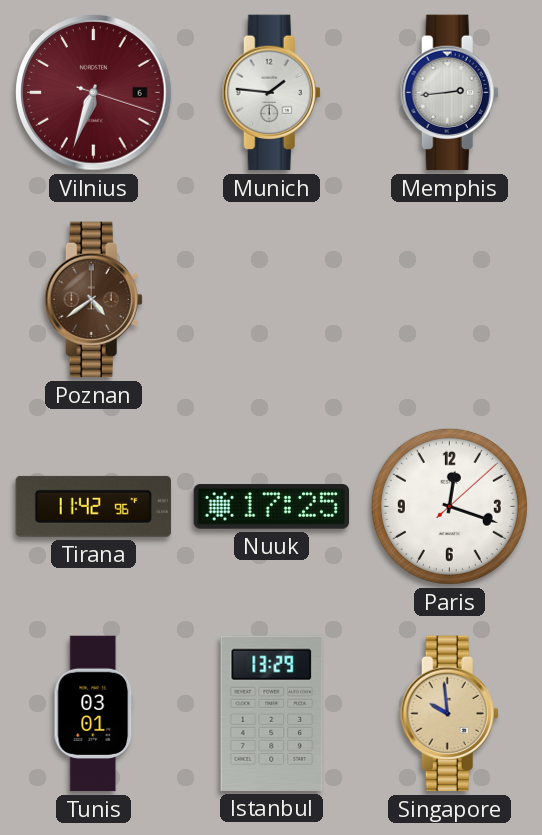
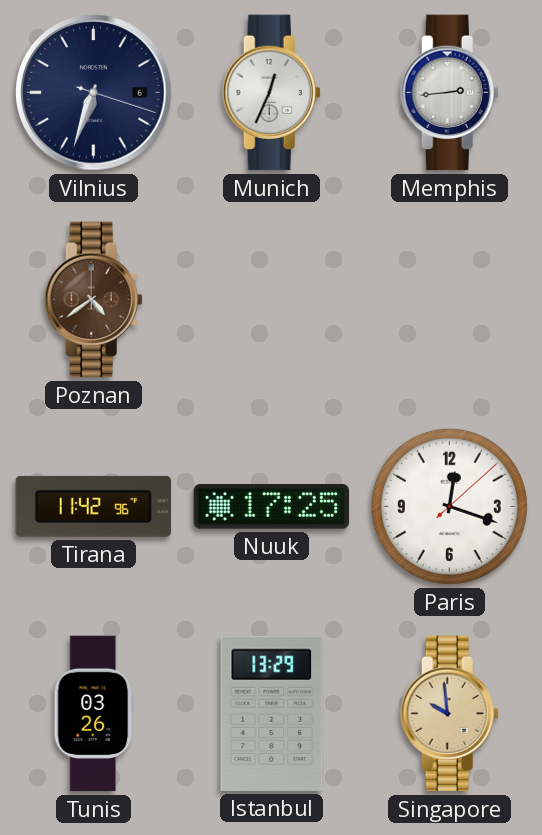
Vilnius dial: burgundy -> navy
Munich: 1:46 -> 12:34
Tunis: 03:01 -> 03:26
